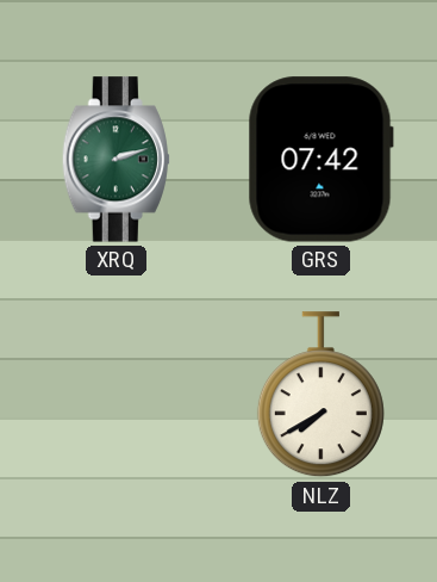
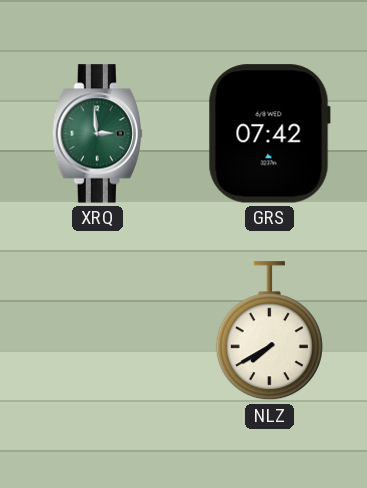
XRQ: 2:12 -> 2:59
